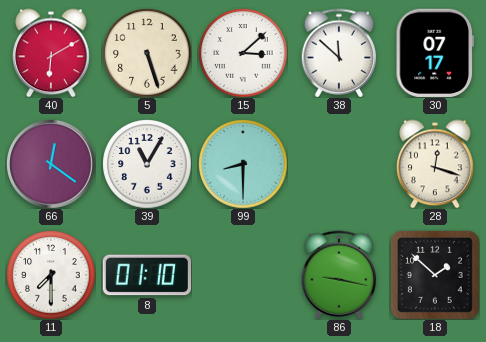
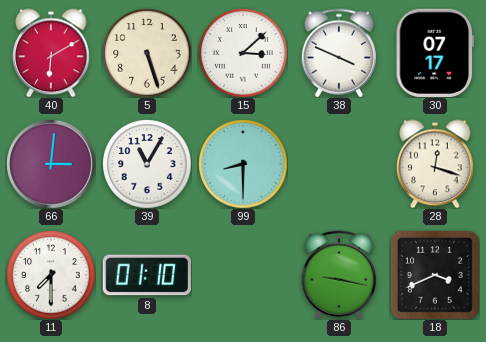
38: 11:52 -> 3:49
66: 12:21 -> 3:01
18: 1:52 -> 3:41
